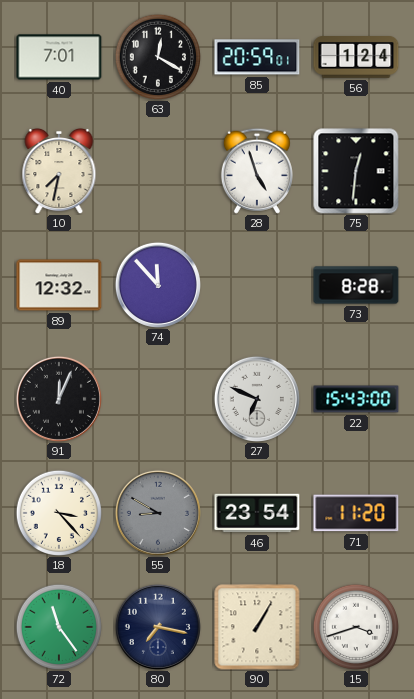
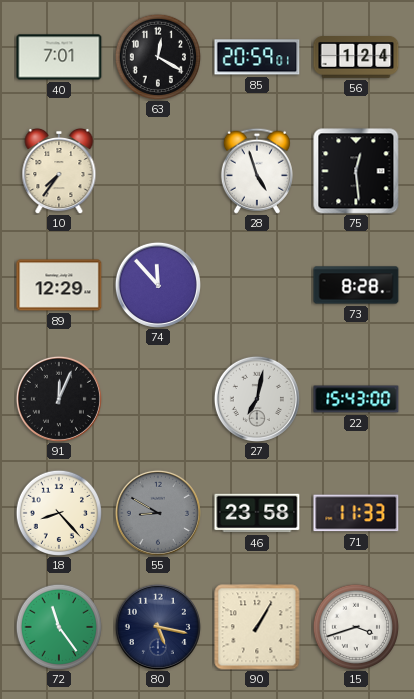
10: 7:32 -> 7:36
75: 12:31 -> 12:29
89: 12:32 -> 12:29
27: 6:49 -> 7:02
18: 3:23 -> 8:23
46: 23:54 -> 23:58
71: 11:20 -> 11:33
80: 7:17 -> 5:17
